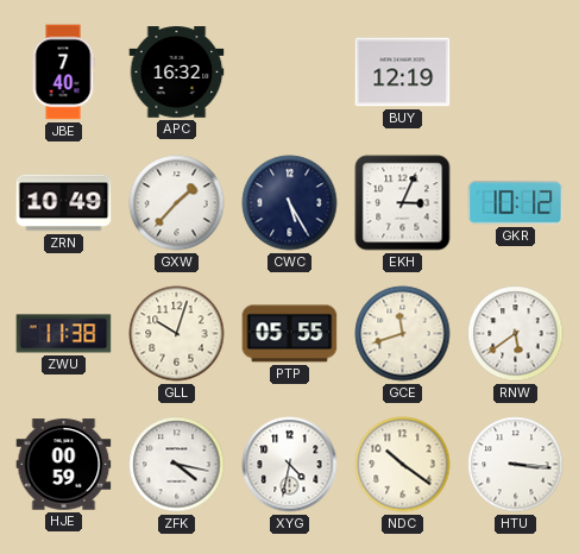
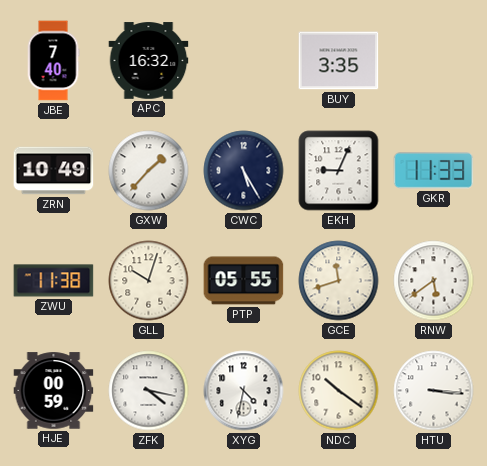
BUY: 12:19 -> 3:35
EKH: 3:04 -> 9:04
GKR: 10:12 -> 11:33
